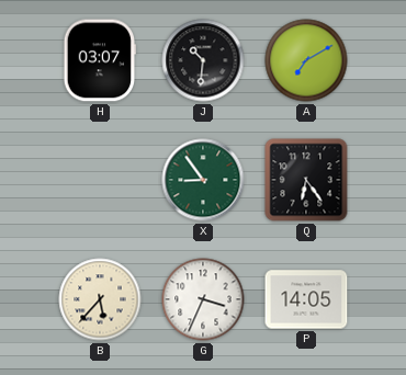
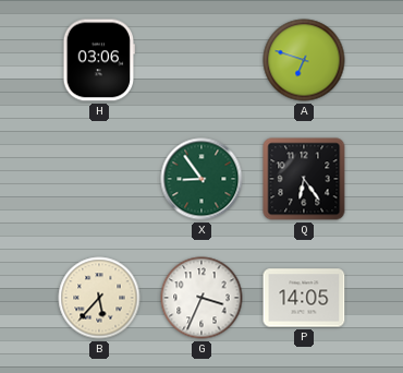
H: 03:07 -> 03:06
J: 10:31 -> none
A: 7:10 -> 6:48
